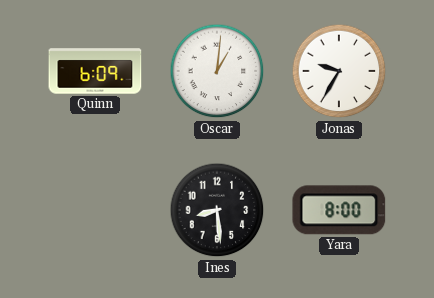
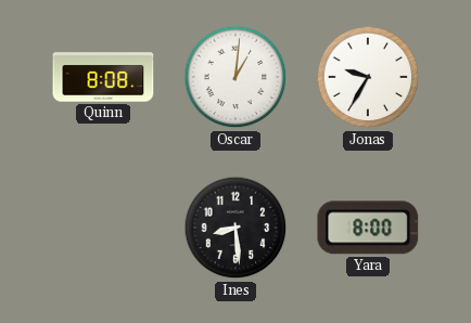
Quinn: 6:09 -> 8:08
